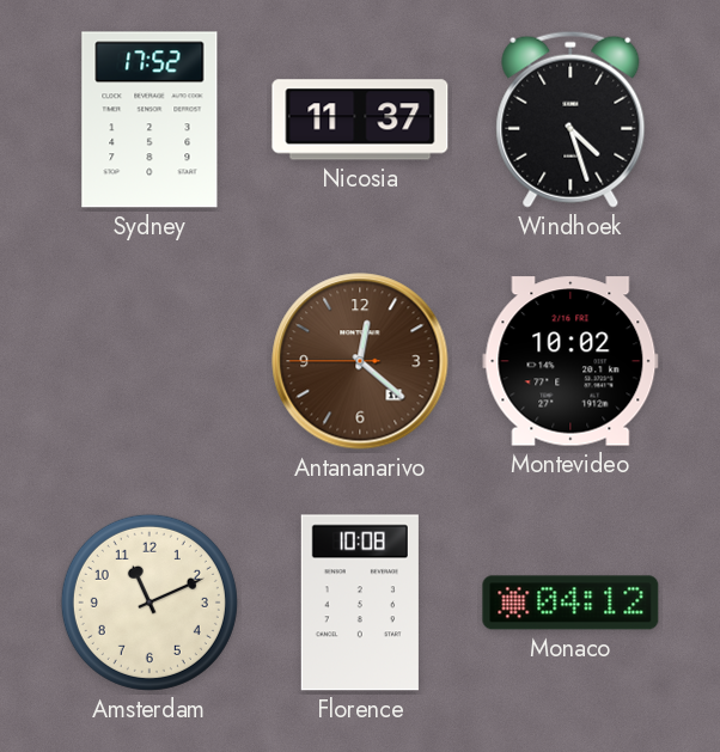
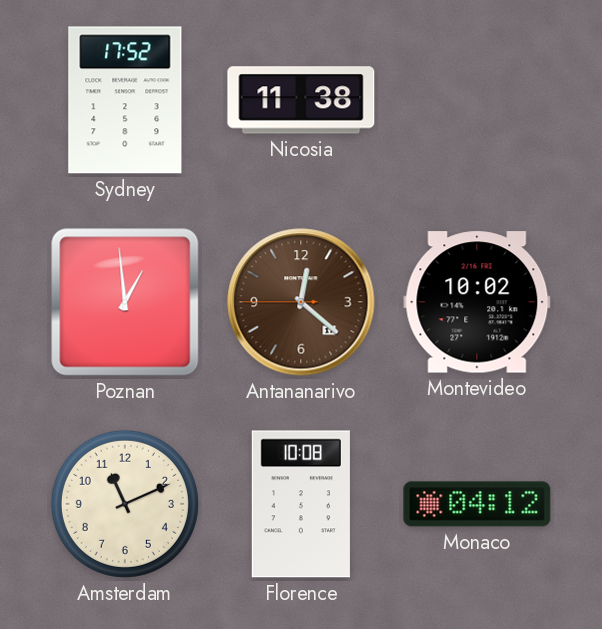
Nicosia: 11:37 -> 11:38
Windhoek: 4:27 -> none
Poznan: none -> 12:59
